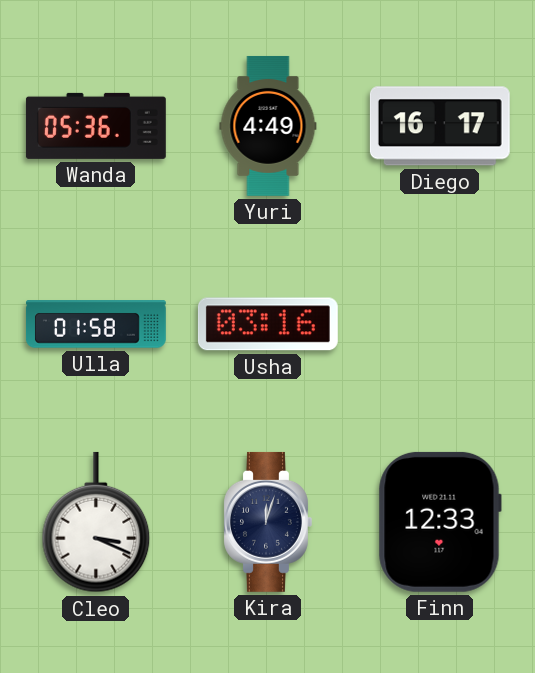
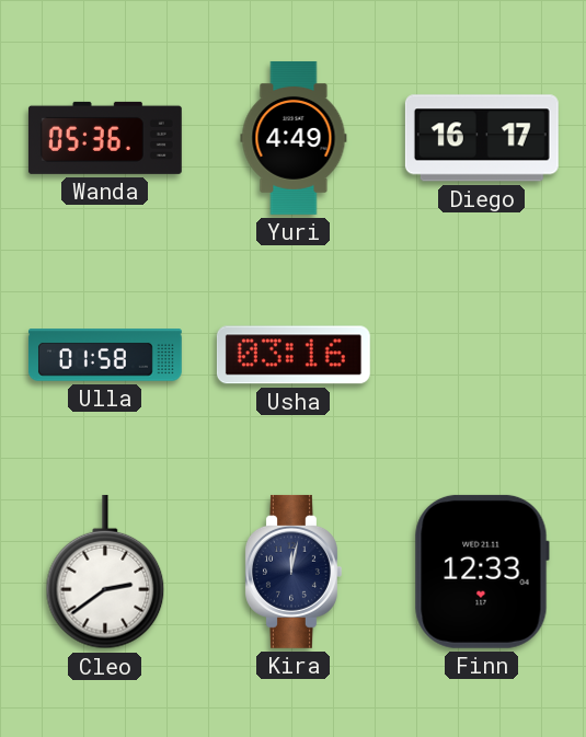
Cleo: 3:19 -> 2:39
Kira: 12:03 -> 12:02
